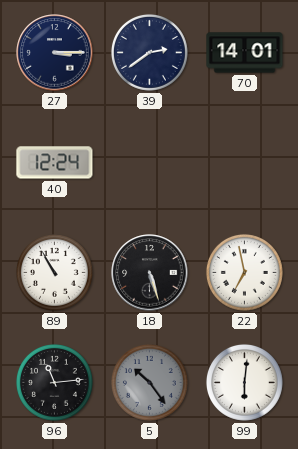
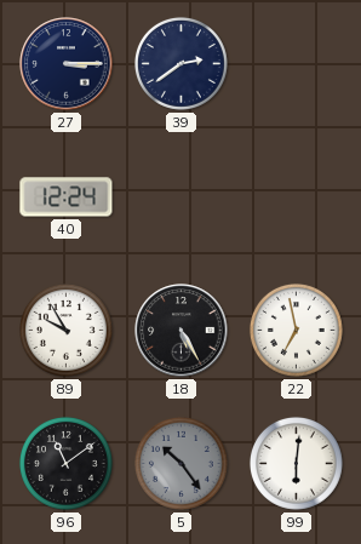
70: 14:01 -> none
89: 10:55 -> 9:55
18: 5:27 -> 5:25
96: 11:14 -> 11:09
